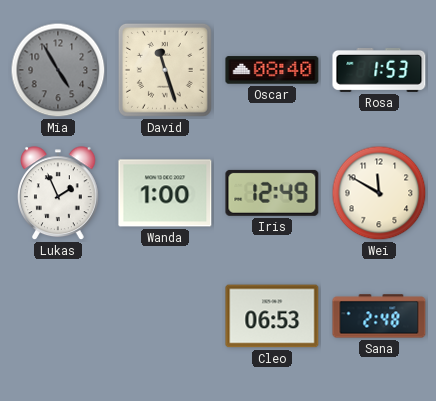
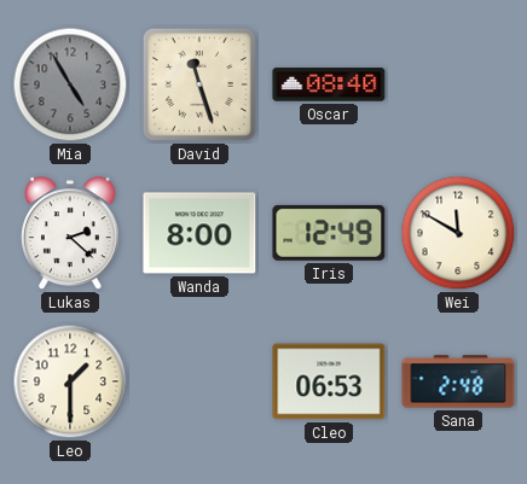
Rosa: 1:53 -> none
Lukas: 1:56 -> 2:22
Wanda: 1:00 -> 8:00
Leo: none -> 1:30
